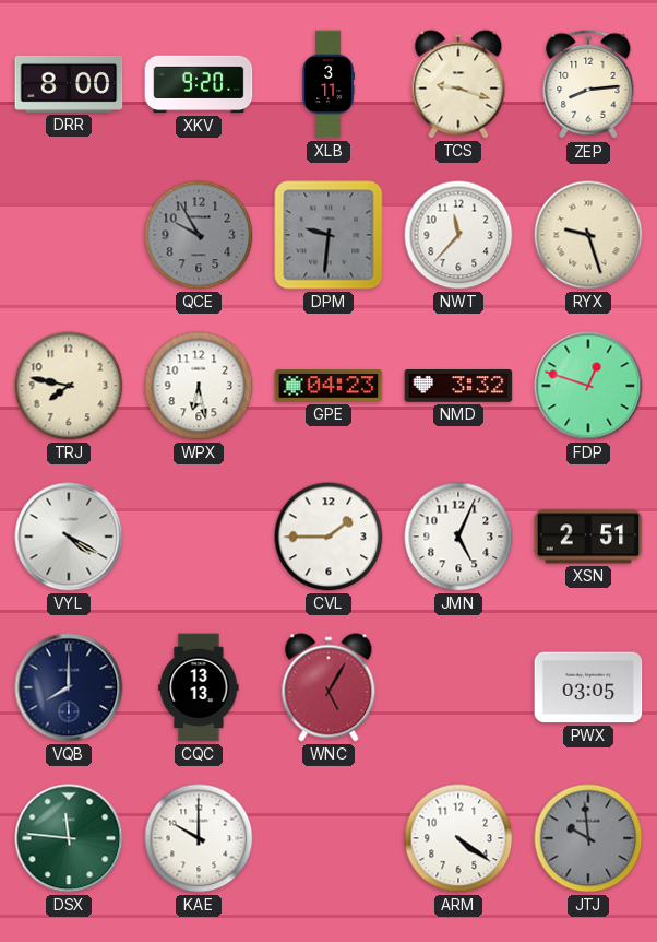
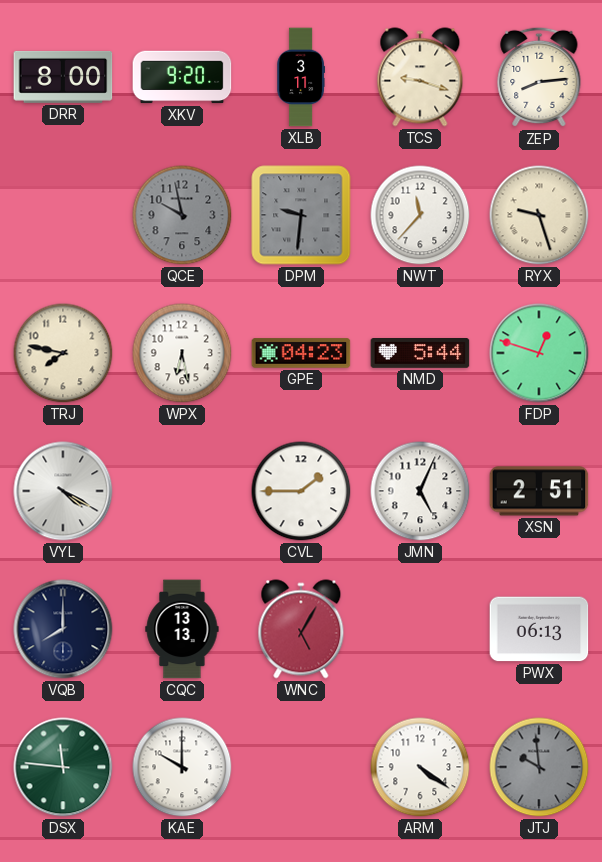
QCE: 9:55 -> 9:58
NMD: 3:32 -> 5:44
PWX: 03:05 -> 06:13
